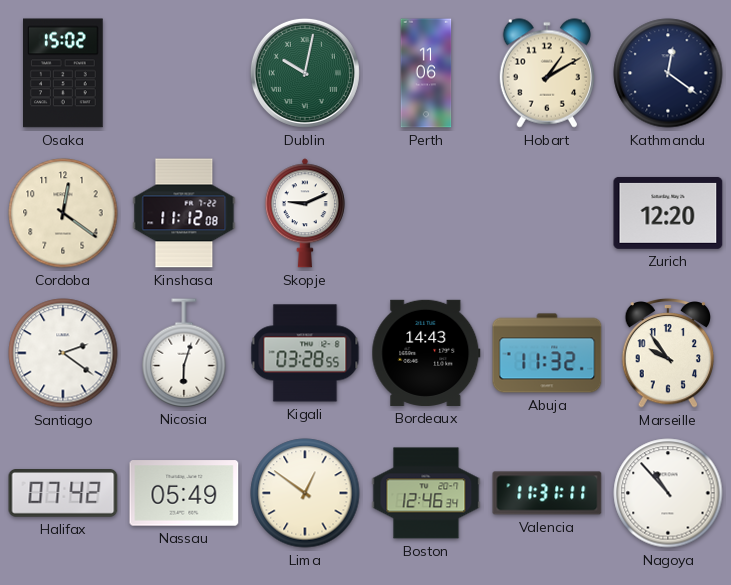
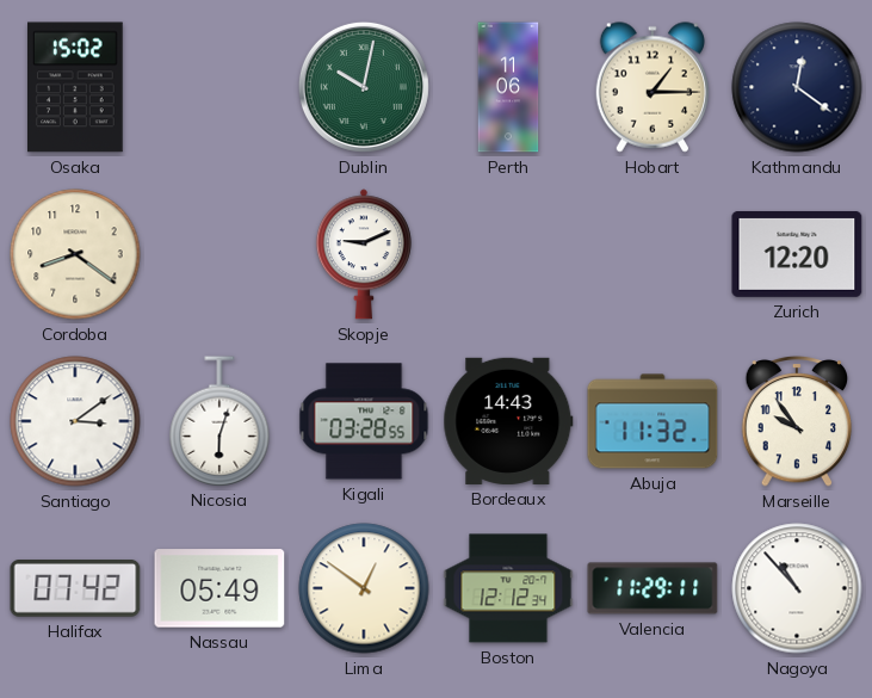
Hobart: 1:10 -> 1:15
Cordoba: 12:21 -> 8:21
Kinshasa: 11:12 -> none
Santiago: 2:21 -> 3:09
Boston: 12:46 -> 12:12
Valencia: 11:31 -> 11:29
